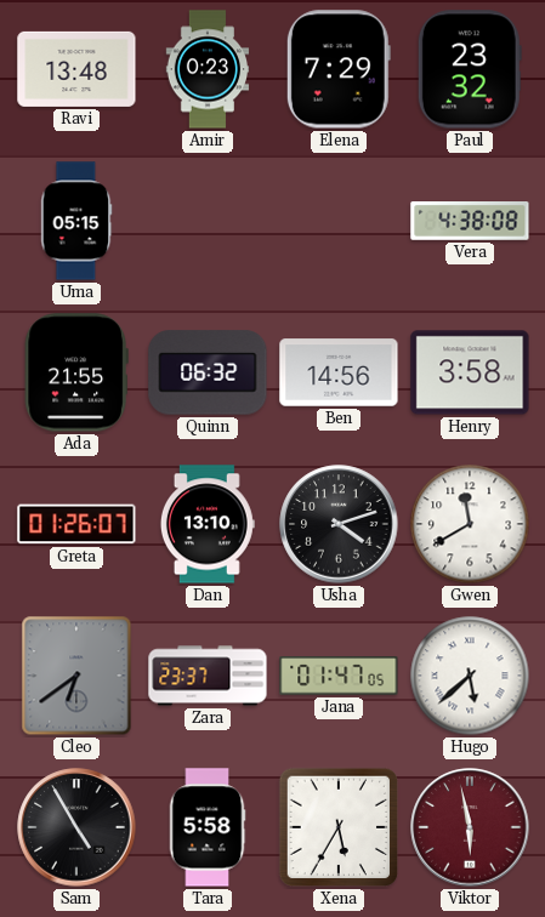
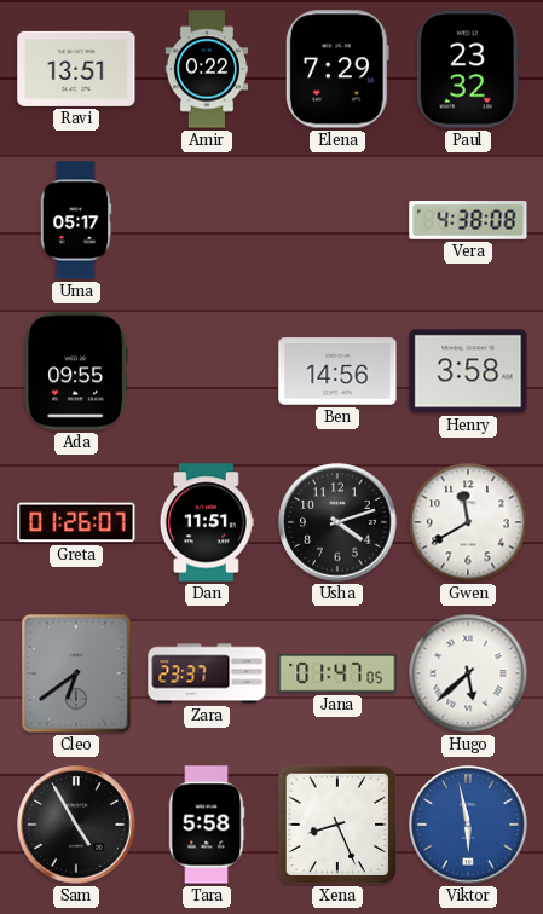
Ravi: 13:48 -> 13:51
Amir: 0:23 -> 0:22
Uma: 05:15 -> 05:17
Ada: 21:55 -> 09:55
Quinn: 06:32 -> none
Dan: 13:10 -> 11:51
Xena: 5:35 -> 8:26
Viktor dial: burgundy -> blue
